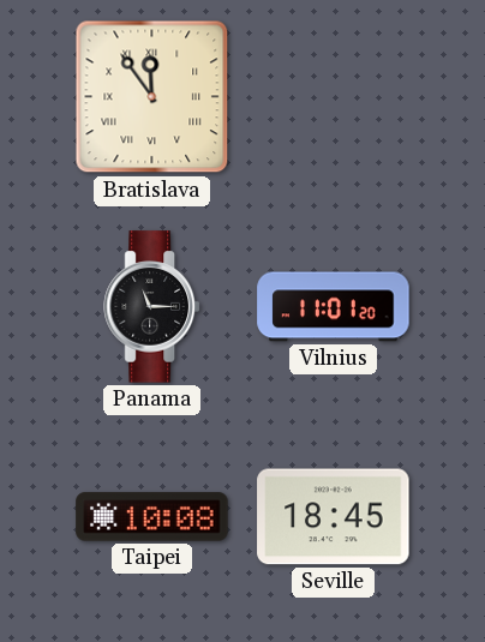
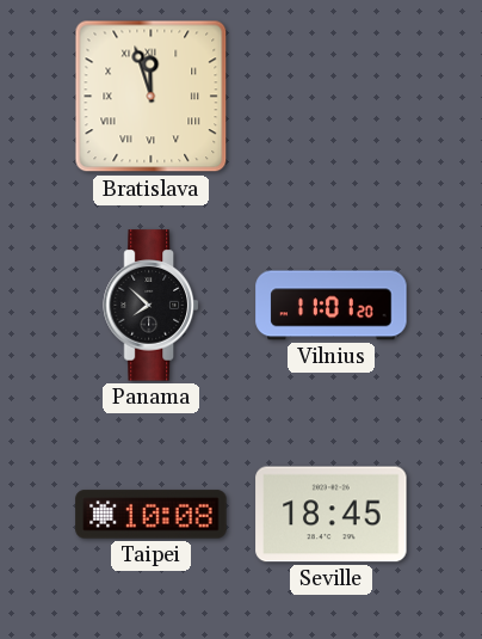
Bratislava: 11:54 -> 11:57
Panama: 11:15 -> 7:52
